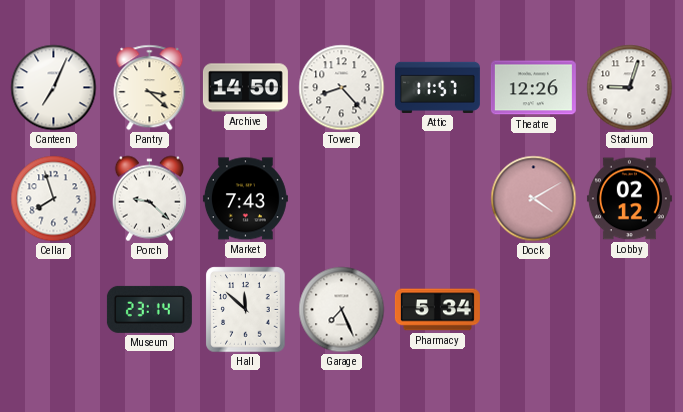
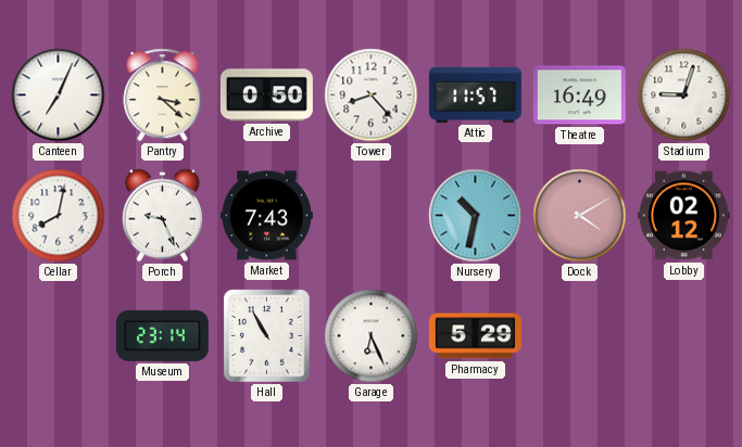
Archive: 14:50 -> 0:50
Theatre: 12:26 -> 16:49
Cellar: 7:57 -> 8:02
Porch: 9:22 -> 9:26
Nursery: none -> 10:32
Hall: 11:52 -> 10:55
Garage: 7:26 -> 6:26
Pharmacy: 5:34 -> 5:29
